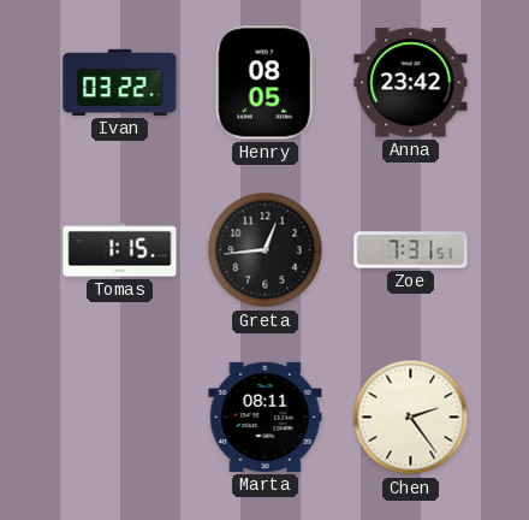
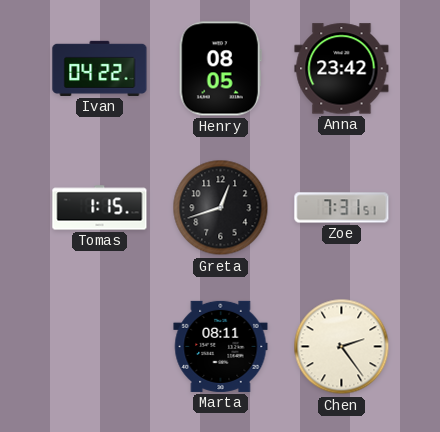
Ivan: 03:22 -> 04:22
Greta: 12:44 -> 12:42
